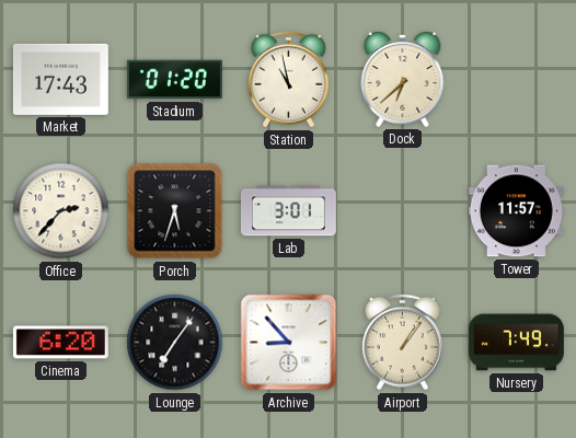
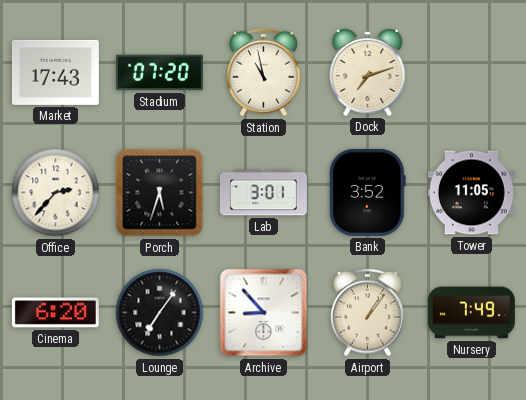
Stadium: 01:20 -> 07:20
Dock: 6:38 -> 7:12
Bank: none -> 3:52
Tower: 11:57 -> 11:05
